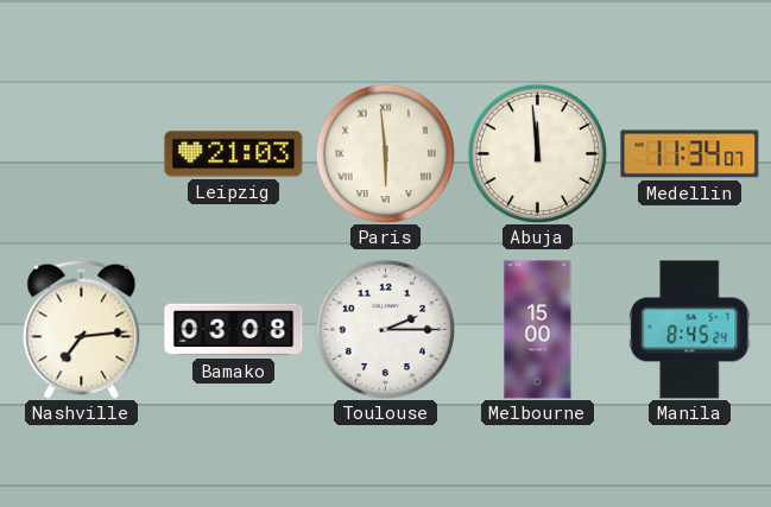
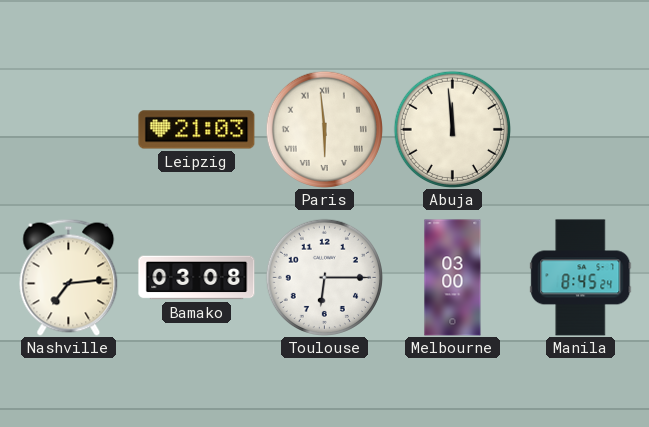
Medellin: 11:34 -> none
Toulouse: 2:15 -> 6:15
Melbourne: 15:00 -> 03:00
